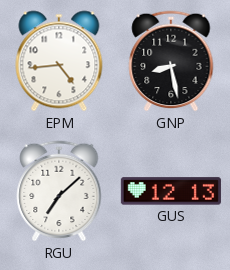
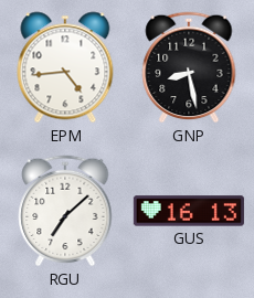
GUS: 12:13 -> 16:13
